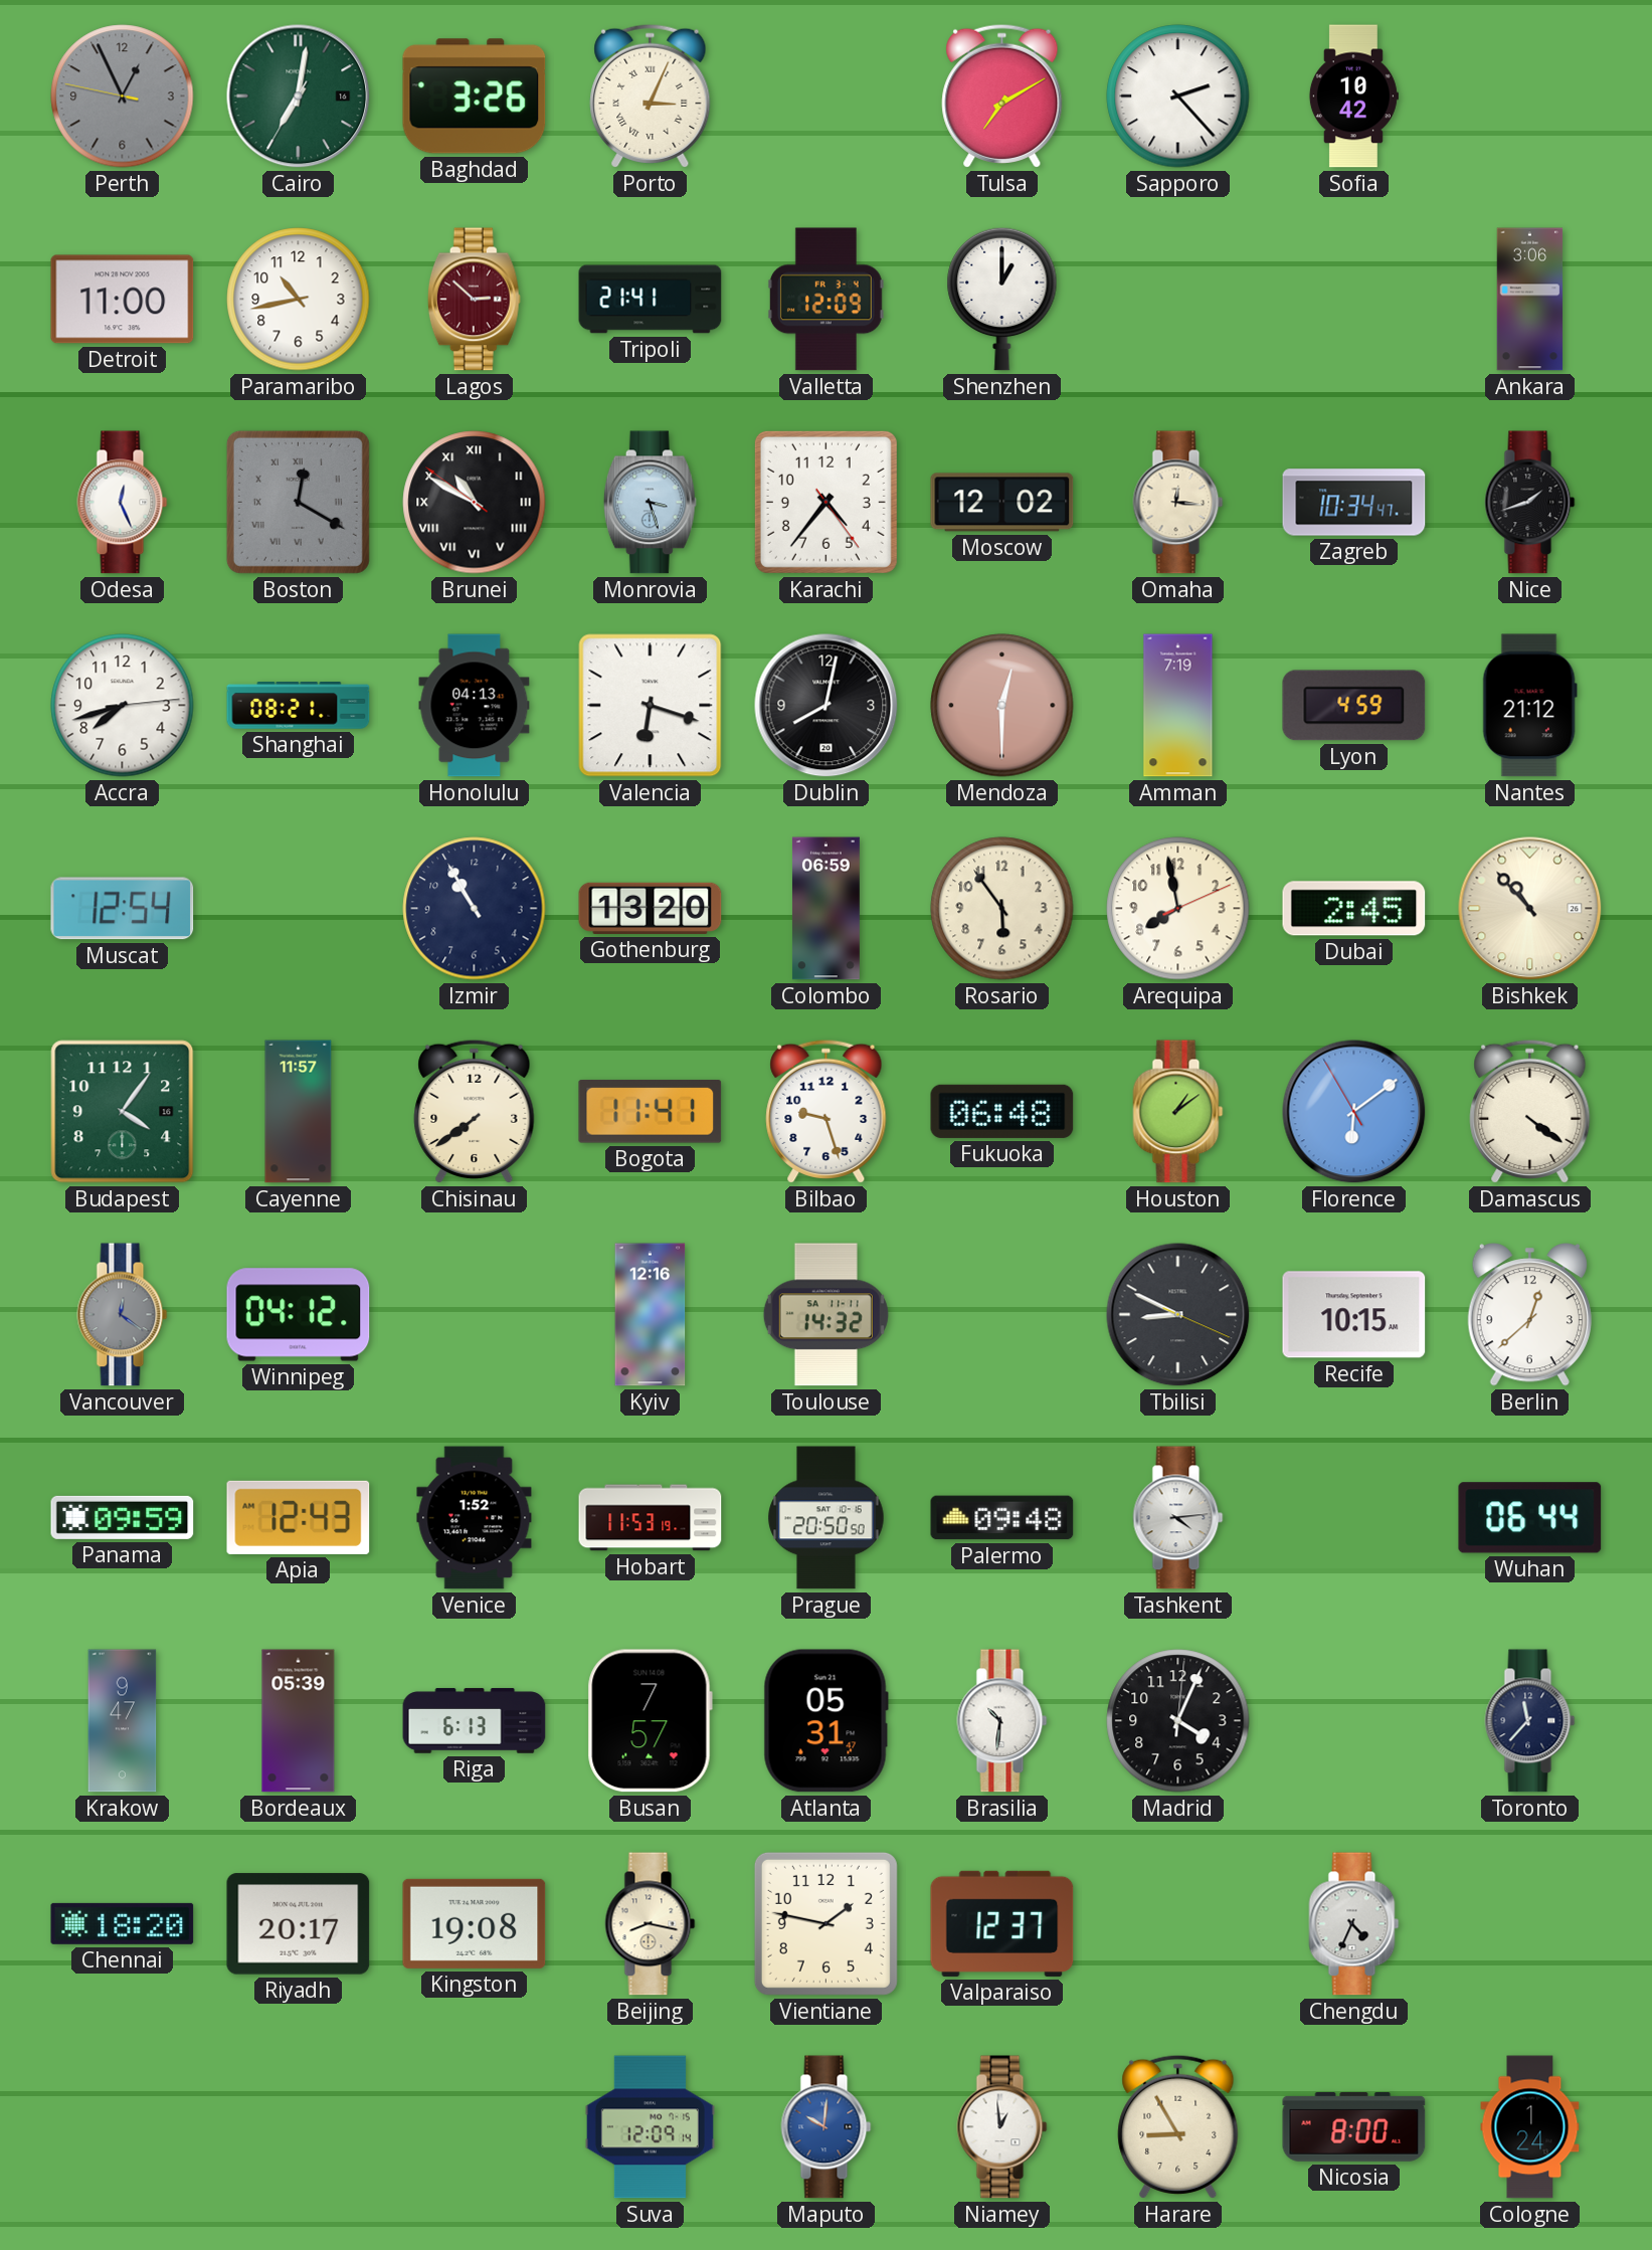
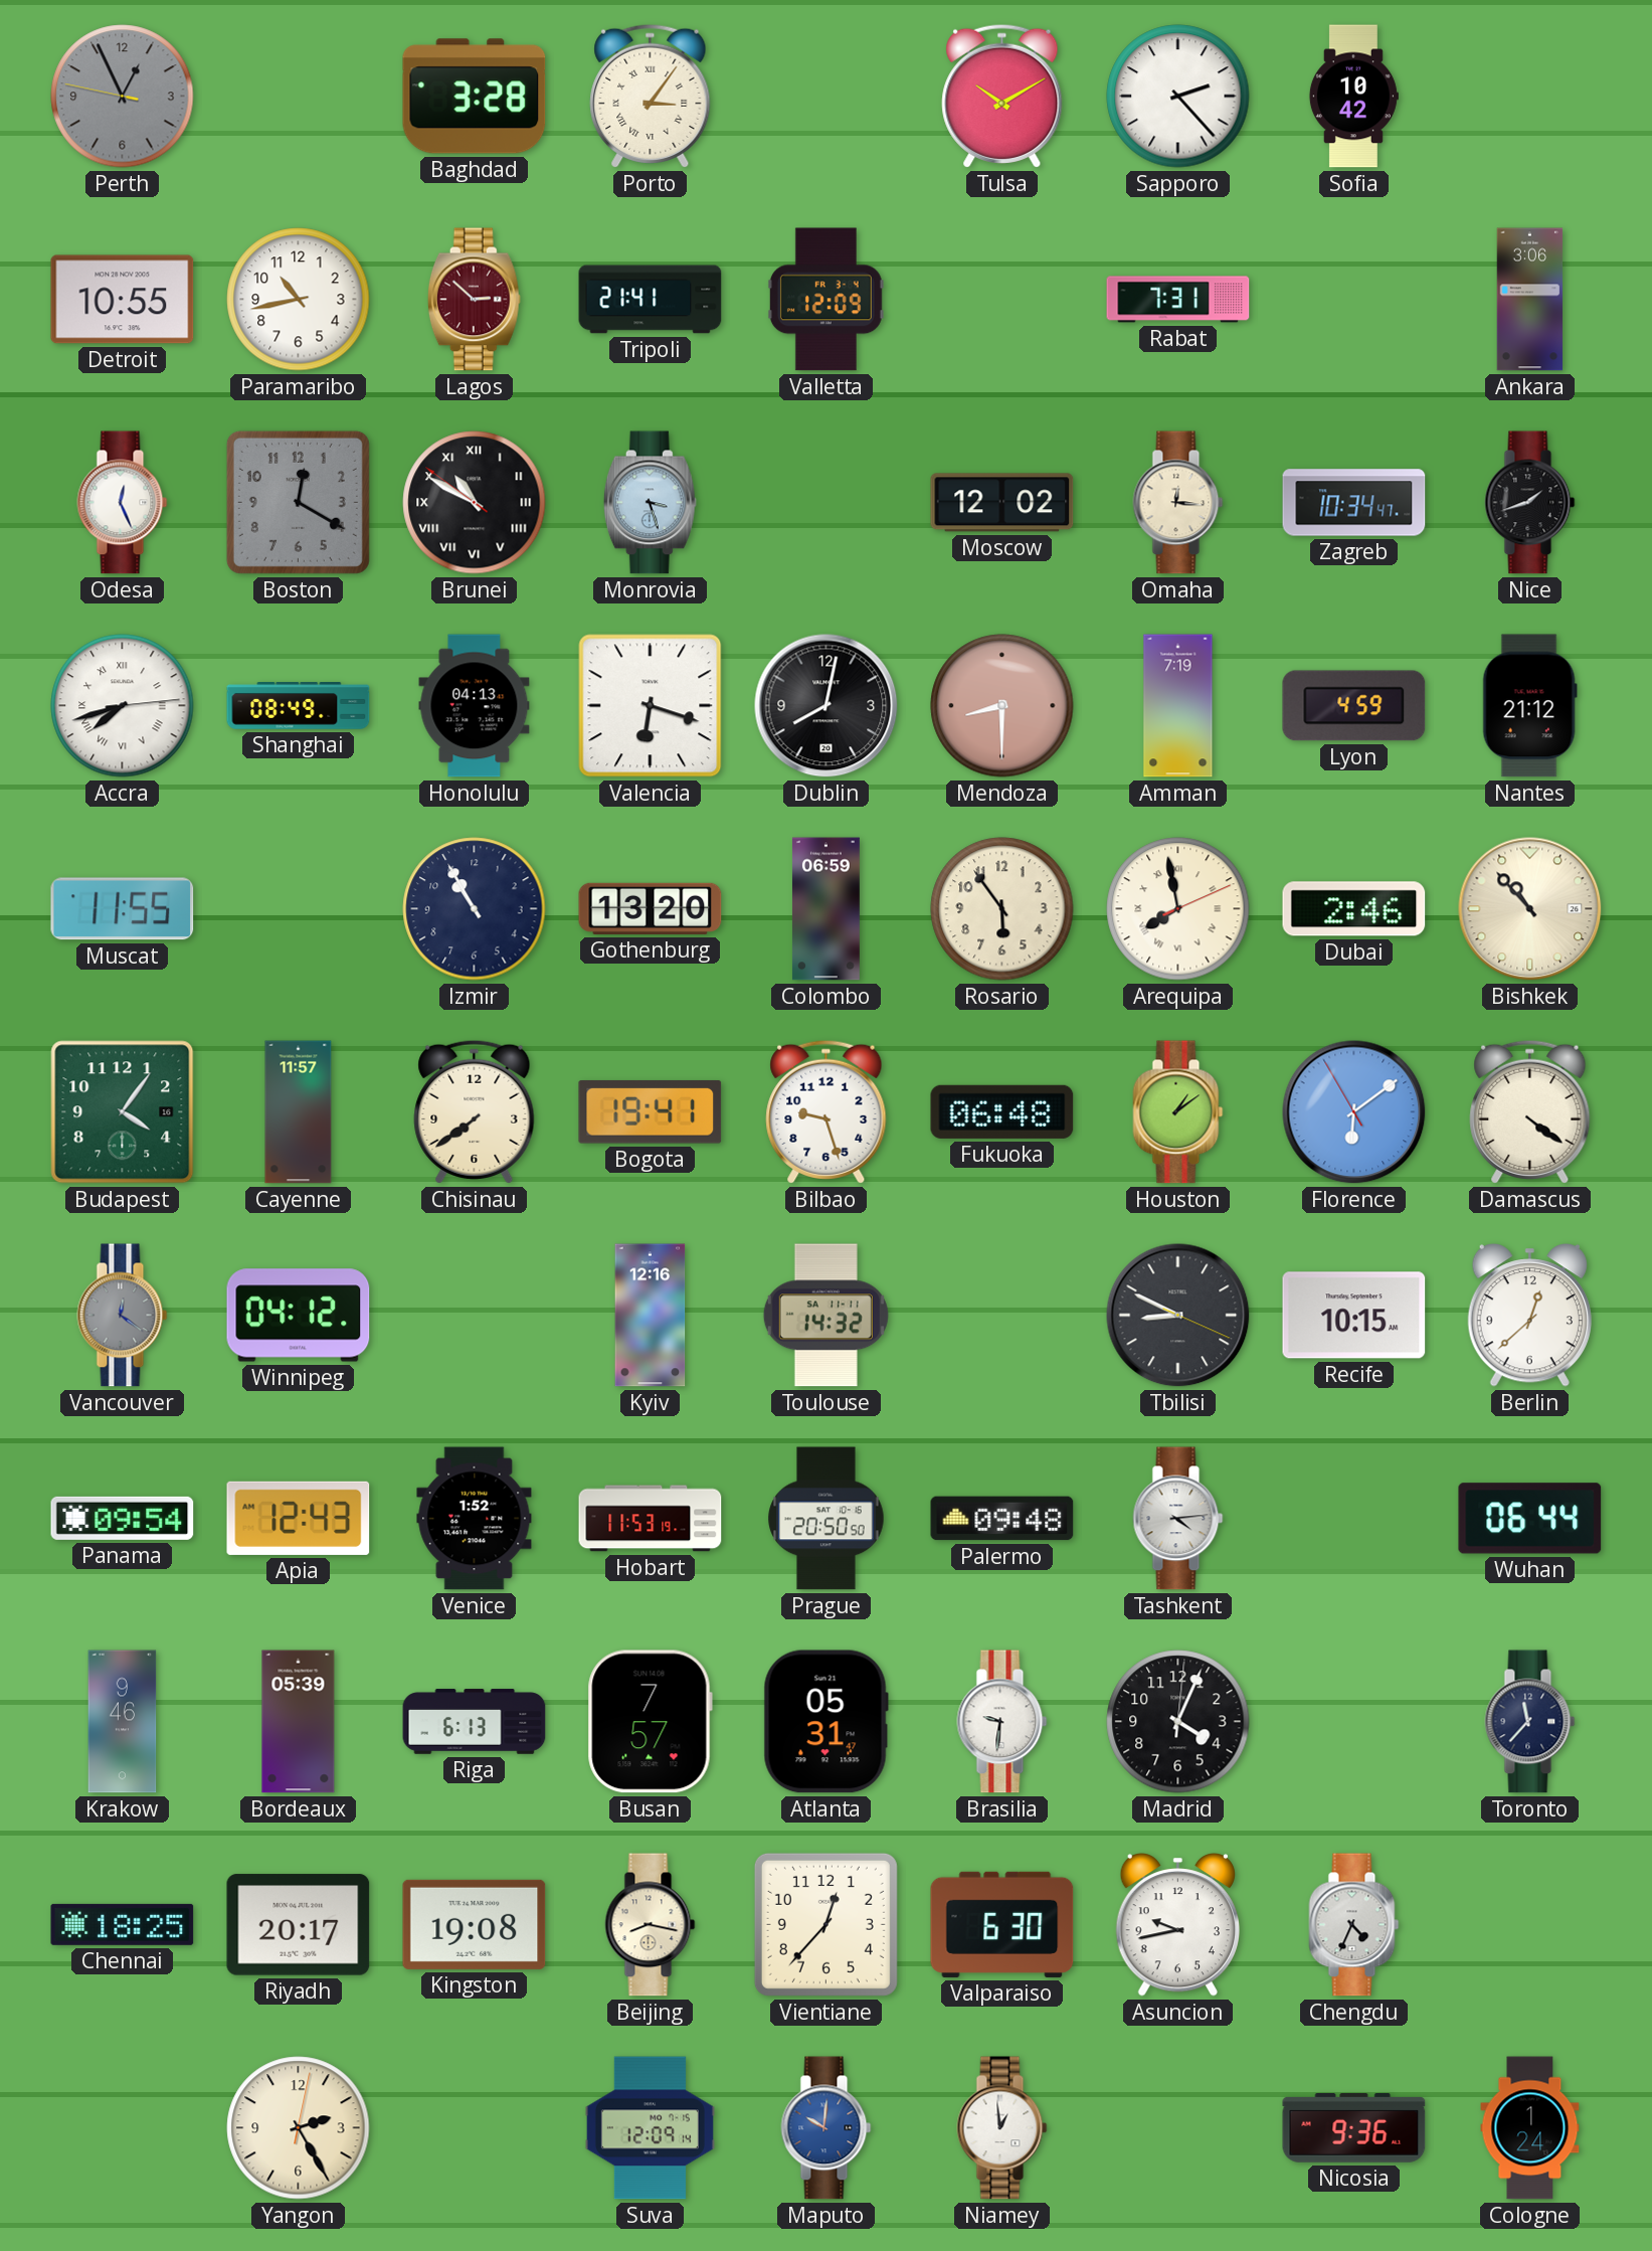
Cairo: 7:01 -> none
Baghdad: 3:26 -> 3:28
Porto: 3:04 -> 3:06
Tulsa: 7:10 -> 10:10
Detroit: 11:00 -> 10:55
Shenzhen: 1:00 -> none
Rabat: none -> 7:31
Boston numerals: Roman -> Arabic
Karachi: 4:36 -> none
Accra numerals: Arabic -> Roman
Shanghai: 08:21 -> 08:49
Mendoza: 12:30 -> 8:30
Muscat: 12:54 -> 11:55
Arequipa numerals: Arabic -> Roman
Dubai: 2:45 -> 2:46
Bogota: 11:41 -> 19:41
Panama: 09:59 -> 09:54
Krakow: 9:47 -> 9:46
Brasilia: 10:31 -> 9:31
Chennai: 18:20 -> 18:25
Vientiane: 1:47 -> 12:37
Valparaiso: 12:37 -> 6:30
Asuncion: none -> 9:43
Yangon: none -> 2:25
Harare: 8:55 -> none
Nicosia: 8:00 -> 9:36
